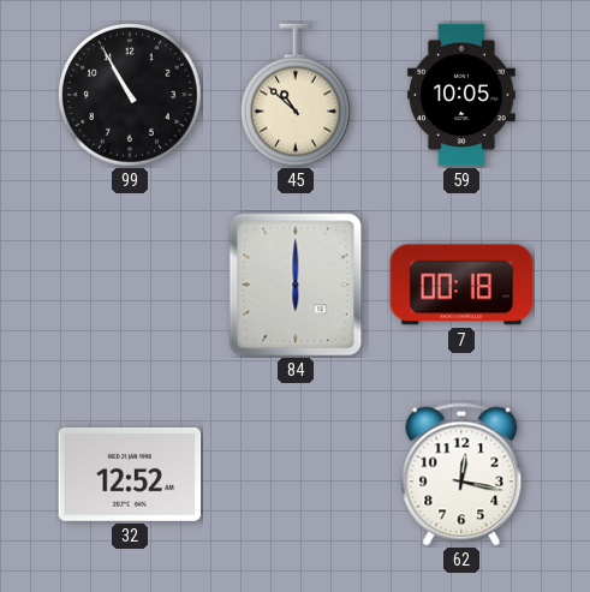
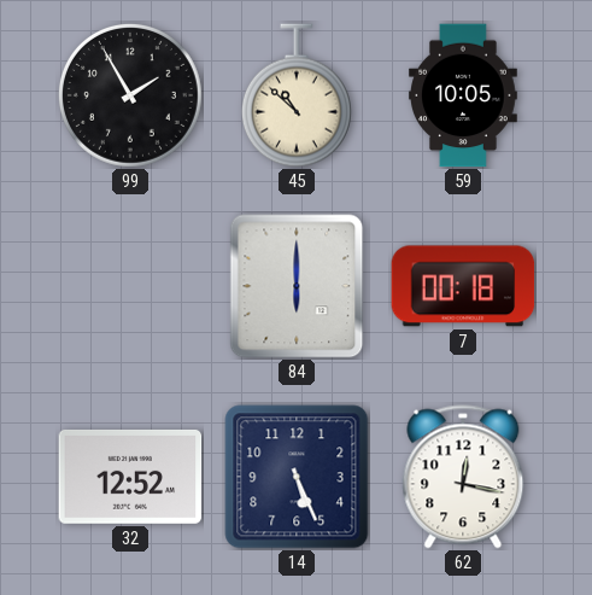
99: 10:55 -> 1:55
14: none -> 5:26
